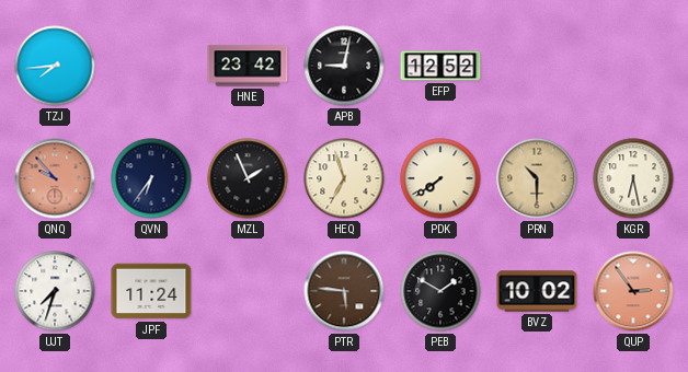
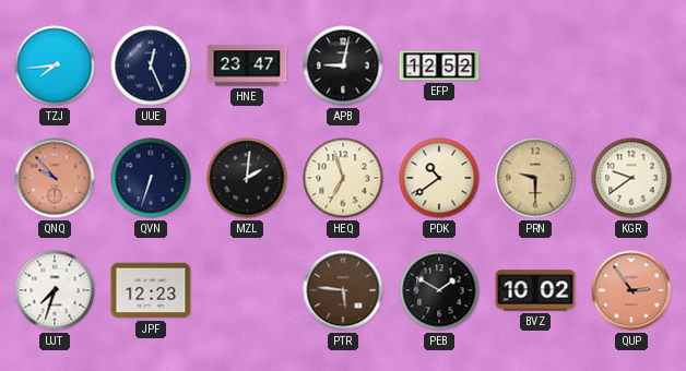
UUE: none -> 12:26
HNE: 23:42 -> 23:47
QVN: 6:36 -> 6:33
MZL: 1:56 -> 2:01
PDK: 7:39 -> 10:39
PRN: 10:30 -> 9:30
KGR: 6:28 -> 9:39
JPF: 11:24 -> 12:23
